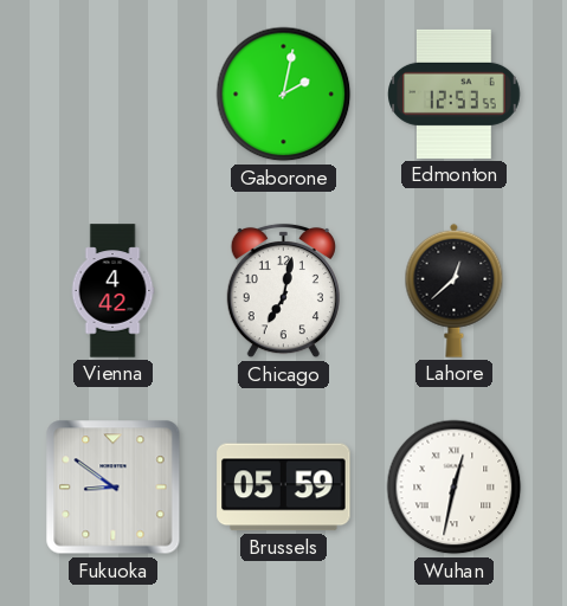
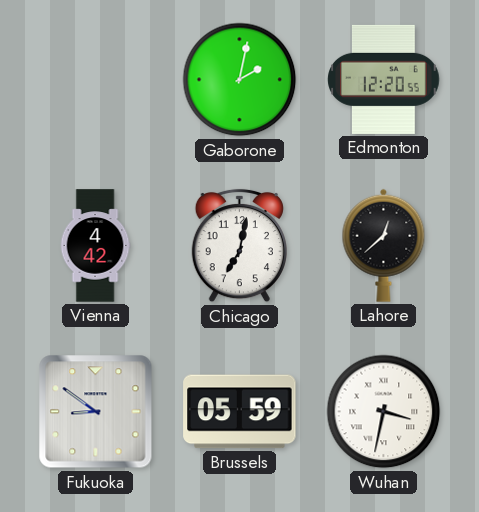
Edmonton: 12:53 -> 12:20
Wuhan: 12:32 -> 3:32
